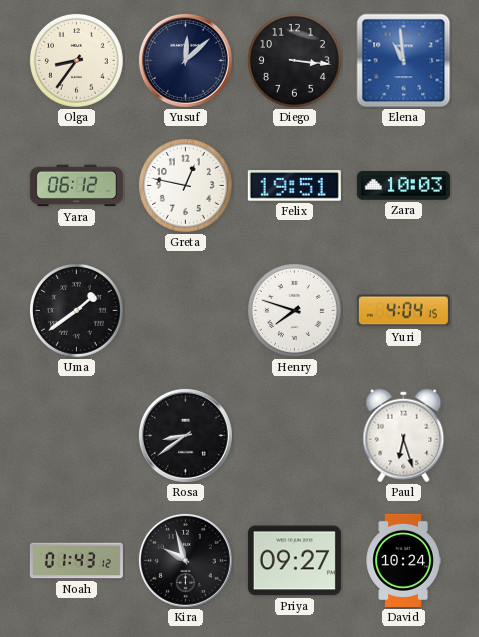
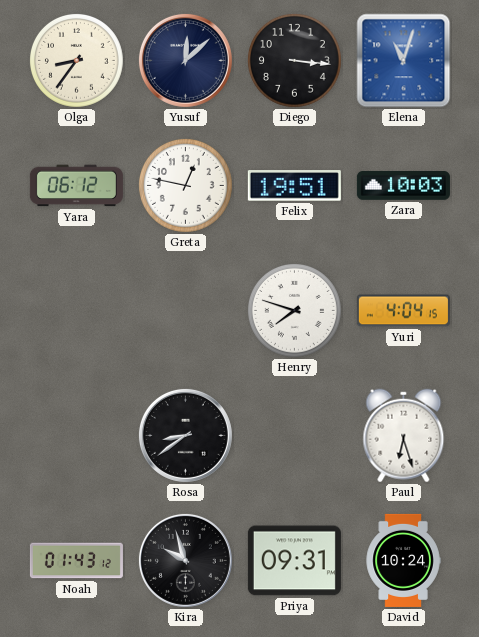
Elena: 10:59 -> 11:03
Uma: 1:39 -> none
Priya: 09:27 -> 09:31
